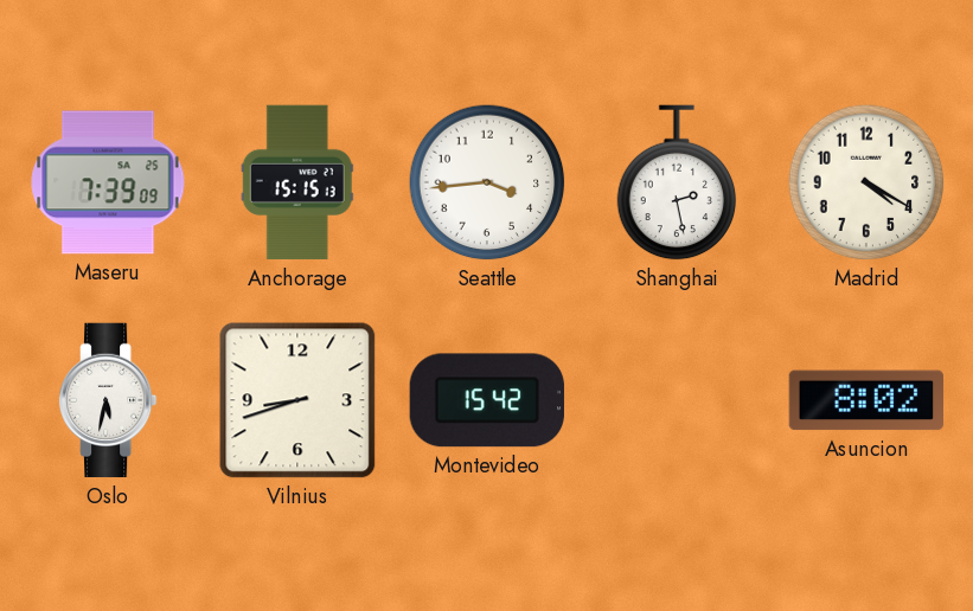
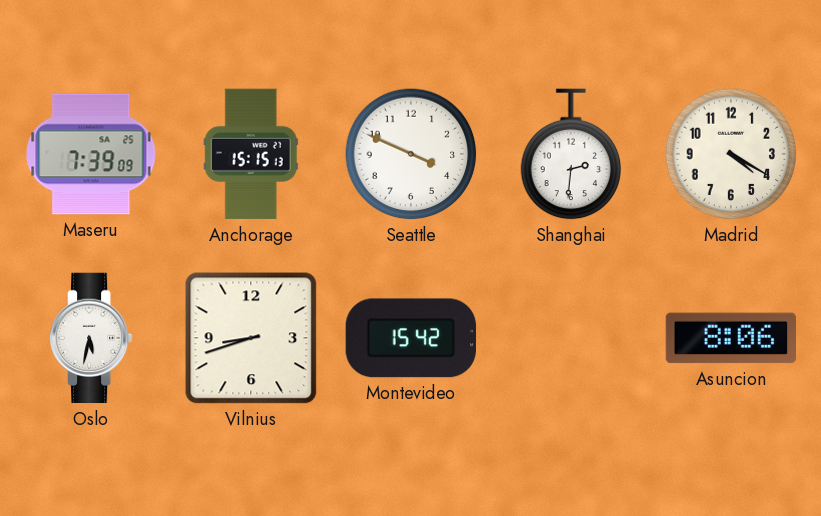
Seattle: 3:44 -> 3:49
Shanghai: 2:28 -> 2:31
Asuncion: 8:02 -> 8:06
